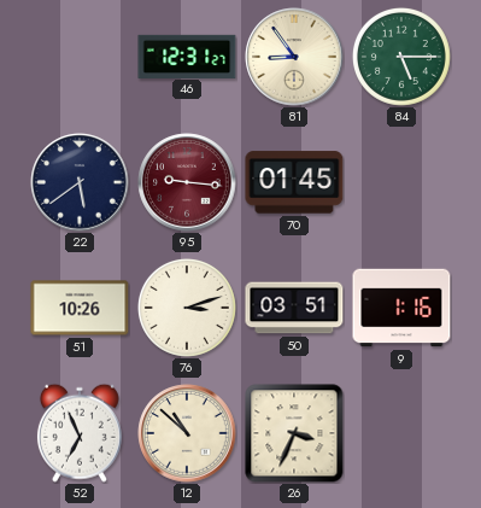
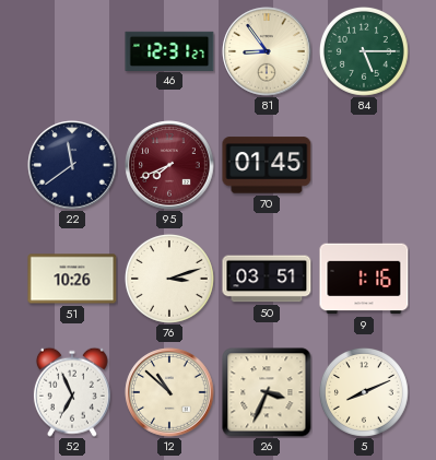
22: 5:39 -> 11:39
95: 9:16 -> 7:41
5: none -> 8:11
